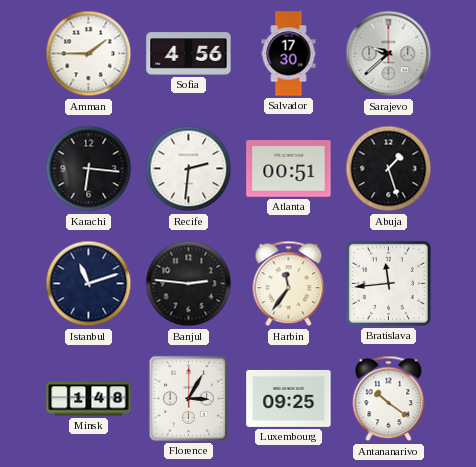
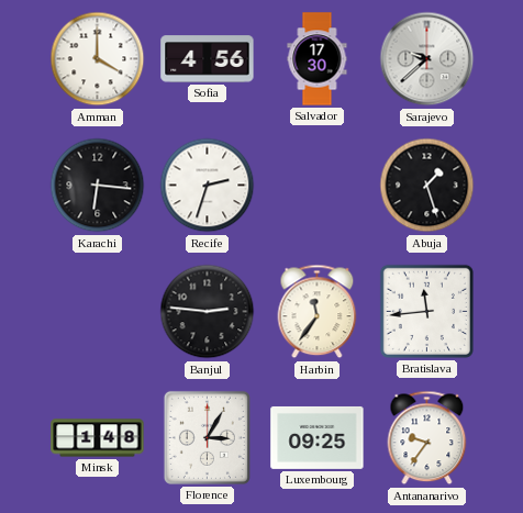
Amman: 1:45 -> 4:00
Recife: 2:31 -> 2:33
Atlanta: 00:51 -> none
Istanbul: 11:12 -> none
Antananarivo: 10:21 -> 9:36
